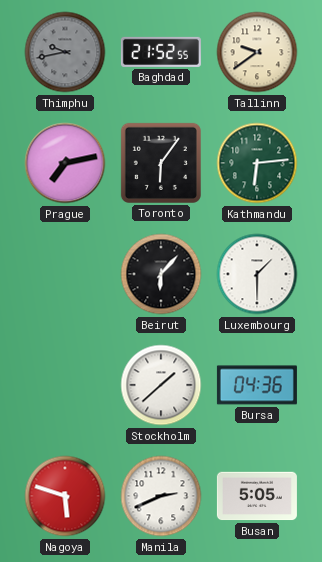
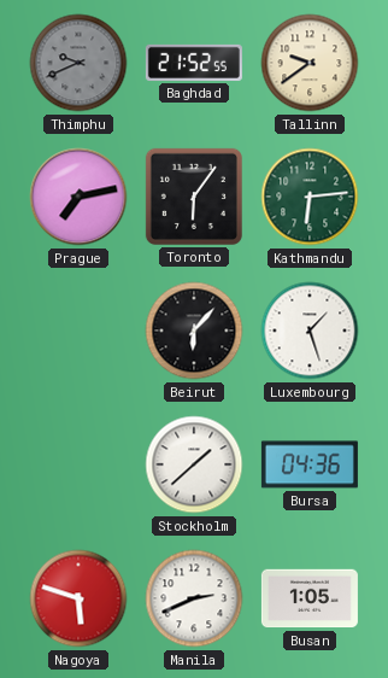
Thimphu: 9:43 -> 9:41
Luxembourg: 1:30 -> 1:27
Busan: 5:05 -> 1:05
